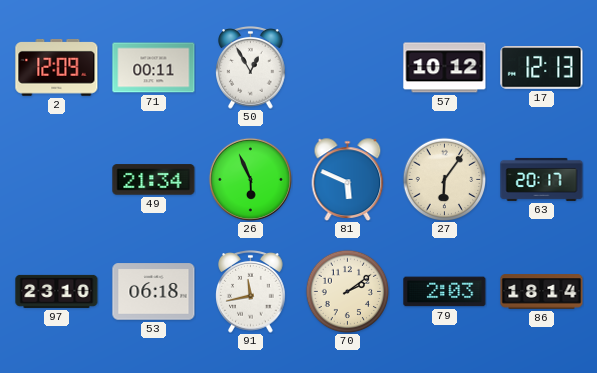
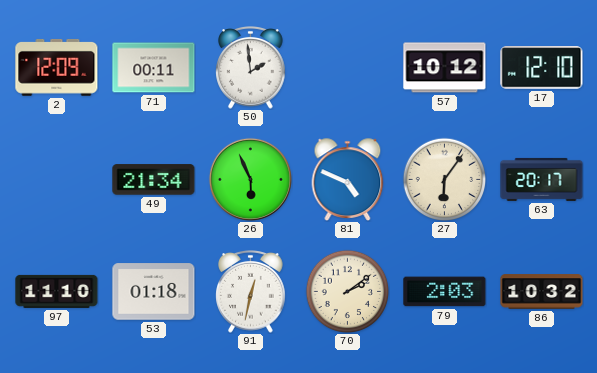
50: 12:55 -> 1:59
17: 12:13 -> 12:10
81: 5:49 -> 4:49
97: 23:10 -> 11:10
53: 06:18 -> 01:18
91: 11:43 -> 12:32
86: 18:14 -> 10:32
